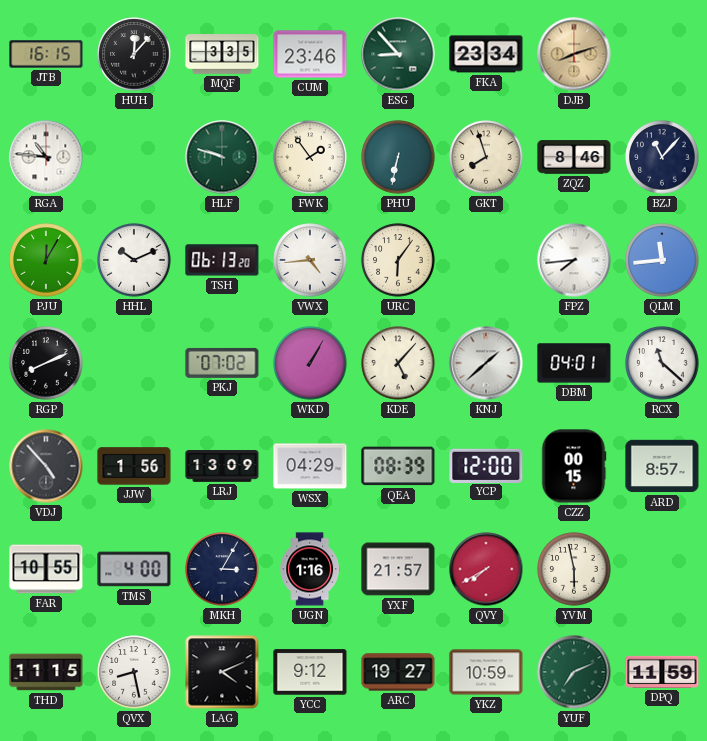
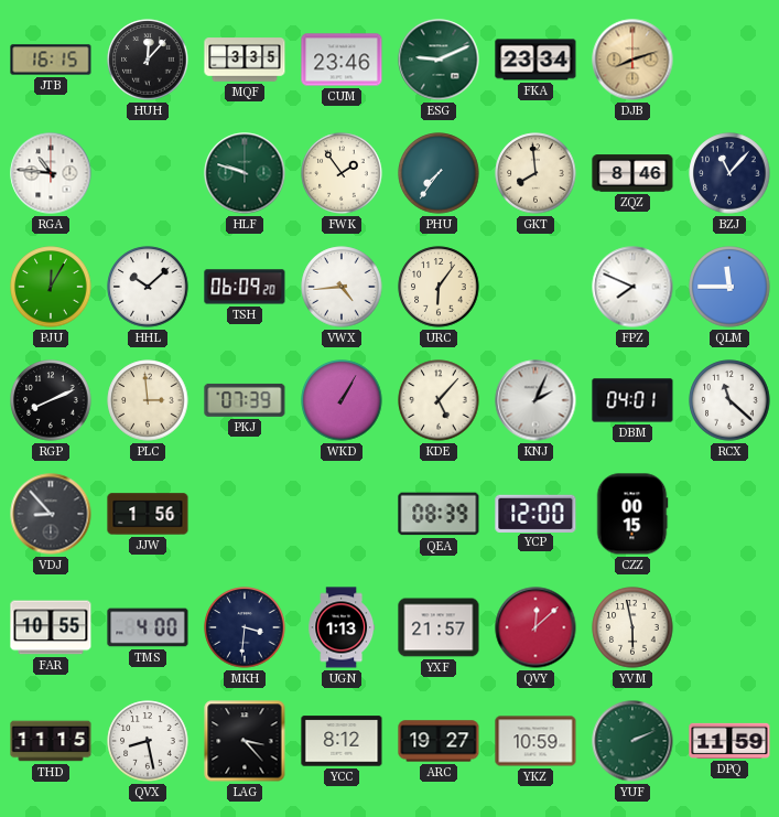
ESG: 8:53 -> 9:11
PHU: 6:32 -> 7:36
GKT: 7:57 -> 7:59
HHL: 10:11 -> 10:08
TSH: 06:13 -> 06:09
FPZ: 7:44 -> 7:49
QLM: 11:44 -> 11:45
PLC: none -> 2:59
PKJ: 07:02 -> 07:39
KNJ: 1:38 -> 2:04
VDJ: 4:53 -> 8:53
LRJ: 13:09 -> none
WSX: 04:29 -> none
ARD: 8:57 -> none
MKH: 3:05 -> 3:31
UGN: 1:16 -> 1:13
QVY: 7:40 -> 12:08
LAG: 4:11 -> 3:23
YCC: 9:12 -> 8:12
YUF: 7:11 -> 2:11
